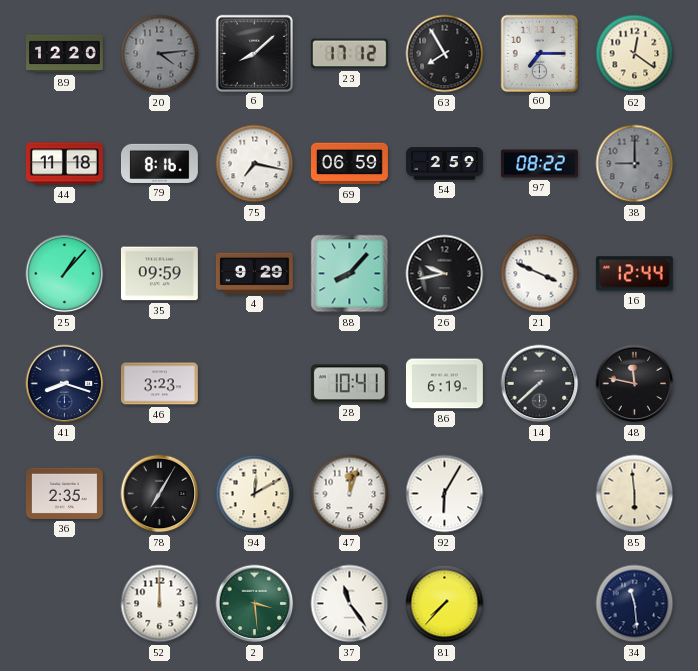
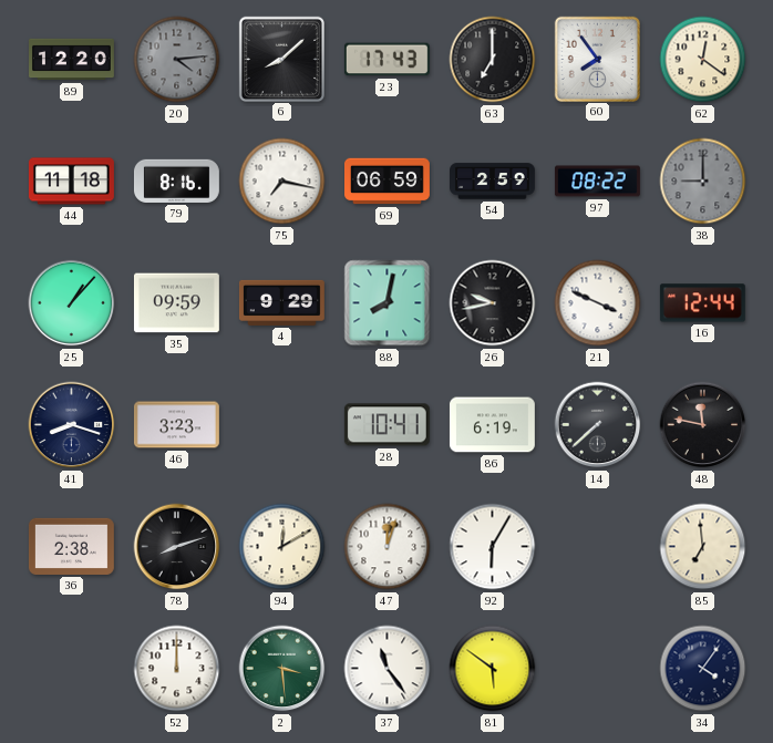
23: 17:12 -> 17:43
63: 7:55 -> 7:00
60: 7:15 -> 7:54
88: 8:07 -> 8:02
36: 2:35 -> 2:38
78: 7:05 -> 8:12
85: 5:59 -> 6:59
81: 7:37 -> 5:51
34: 11:29 -> 4:06
